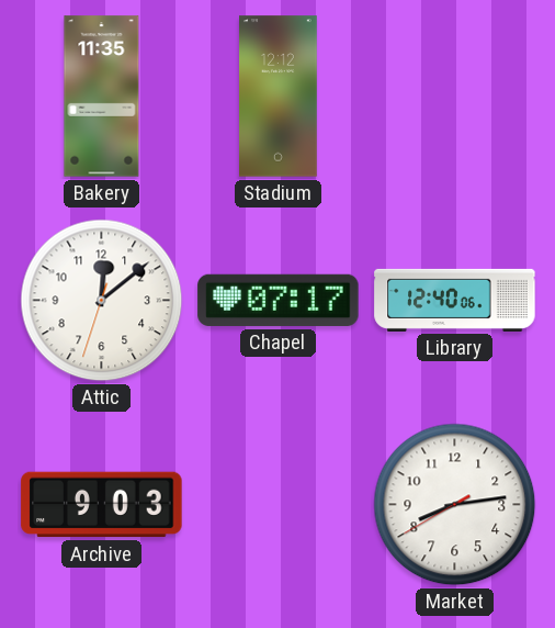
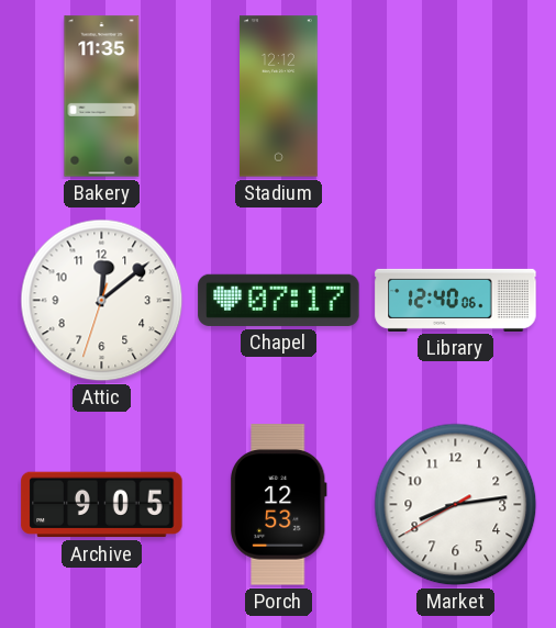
Archive: 9:03 -> 9:05
Porch: none -> 12:53
